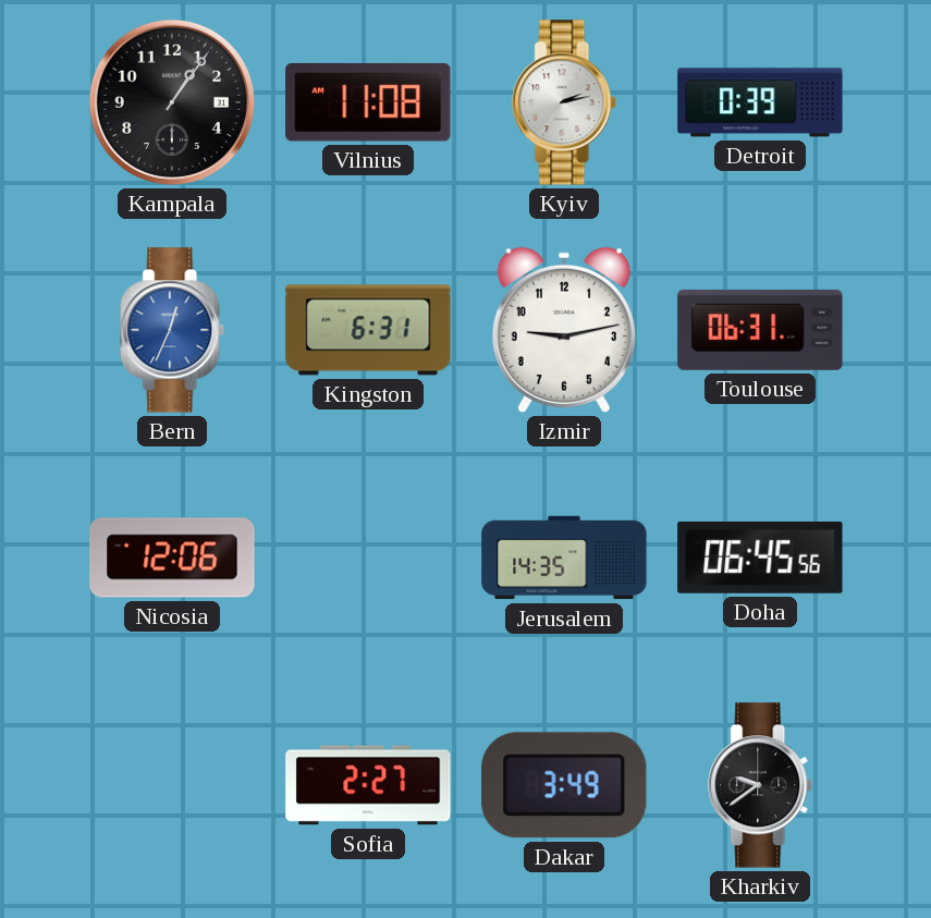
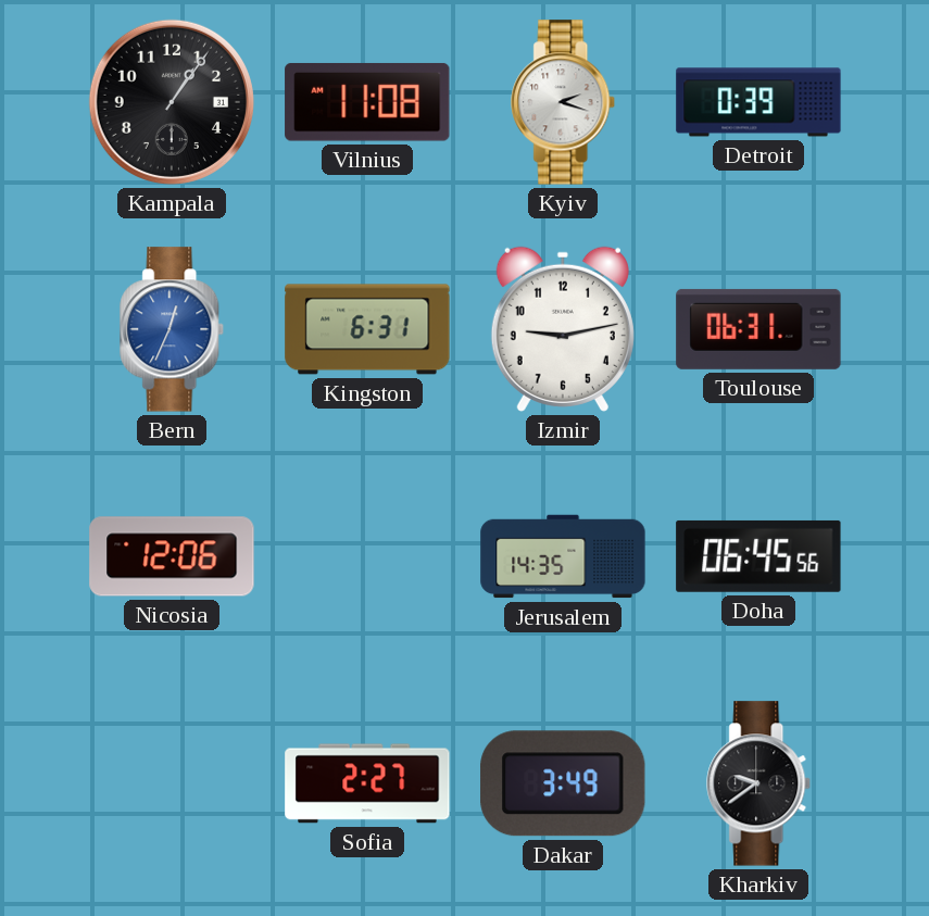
Kyiv: 2:13 -> 2:18
